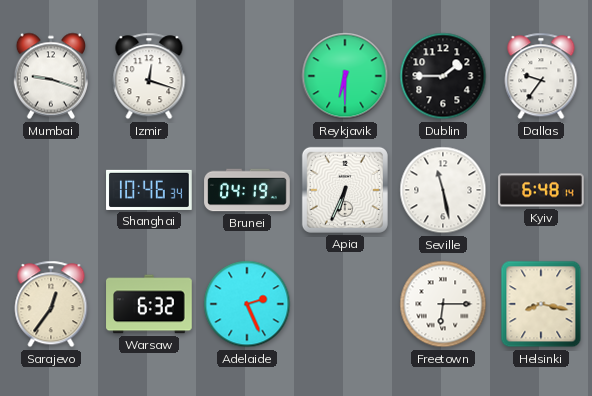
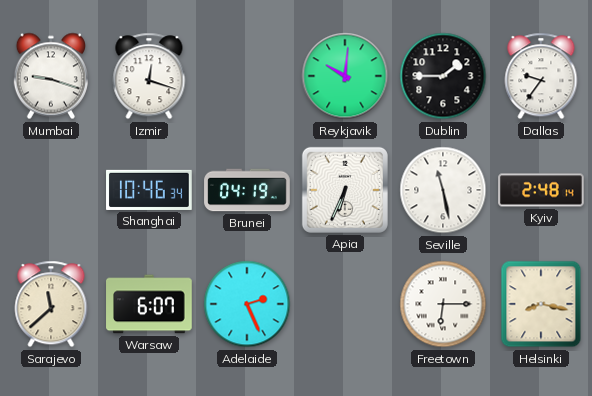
Reykjavik: 6:30 -> 10:01
Kyiv: 6:48 -> 2:48
Sarajevo: 12:36 -> 11:38
Warsaw: 6:32 -> 6:07
